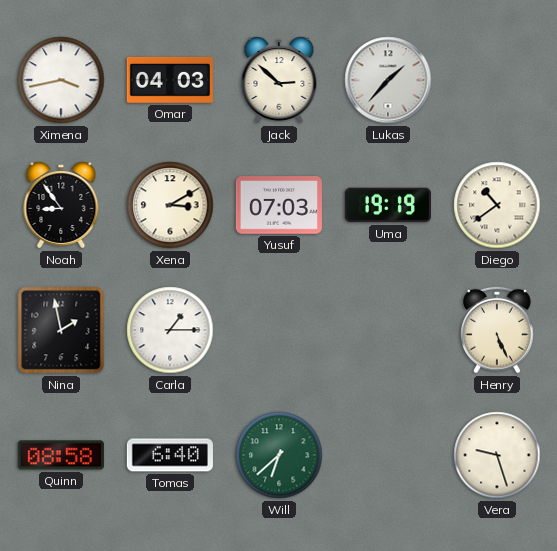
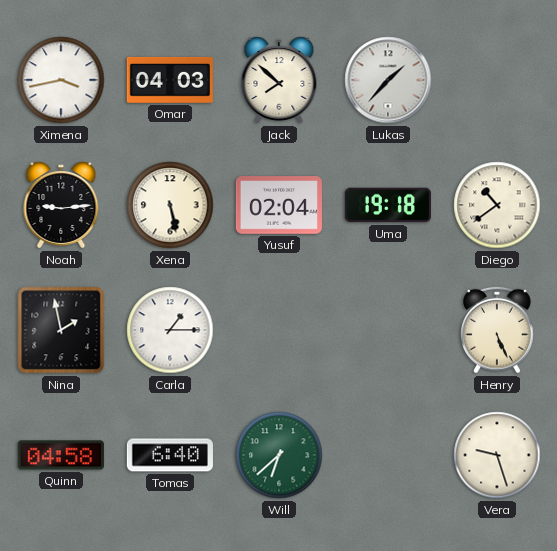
Jack: 2:52 -> 7:52
Noah: 8:54 -> 9:14
Xena: 3:10 -> 5:28
Yusuf: 07:03 -> 02:04
Uma: 19:19 -> 19:18
Quinn: 08:58 -> 04:58
